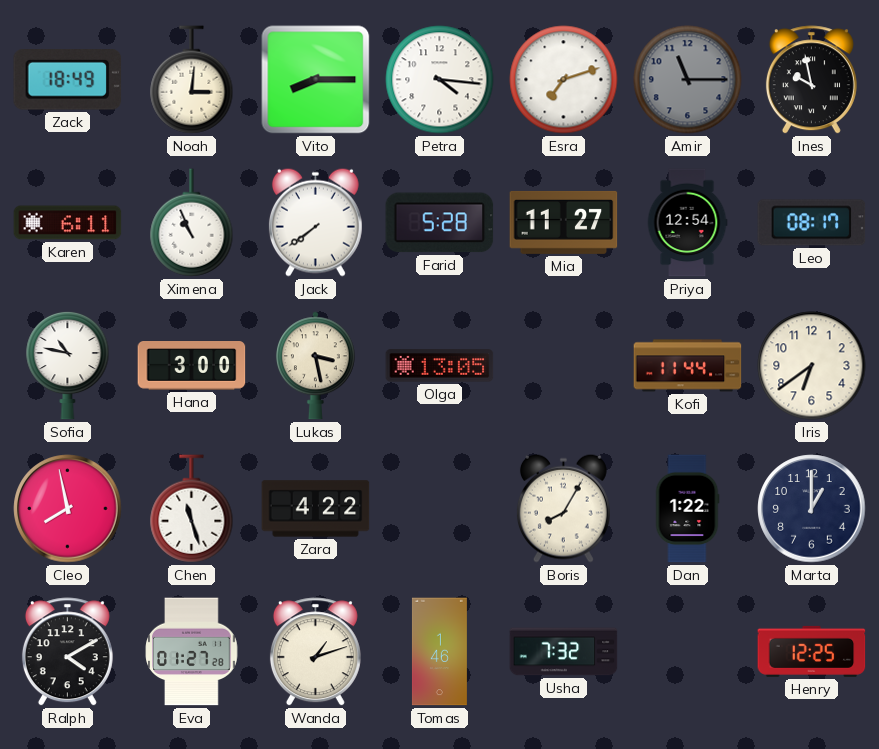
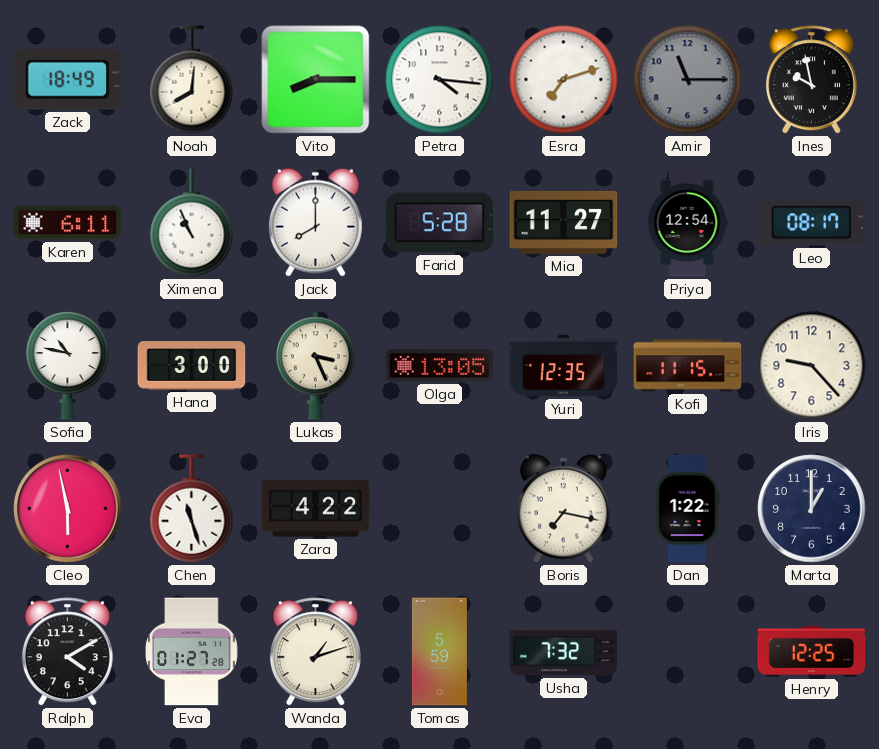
Noah: 3:01 -> 8:01
Jack: 7:39 -> 8:00
Lukas: 3:28 -> 3:26
Yuri: none -> 12:35
Kofi: 11:44 -> 11:15
Iris: 6:39 -> 9:23
Cleo: 7:58 -> 5:58
Boris: 8:05 -> 7:17
Tomas: 1:46 -> 5:59
